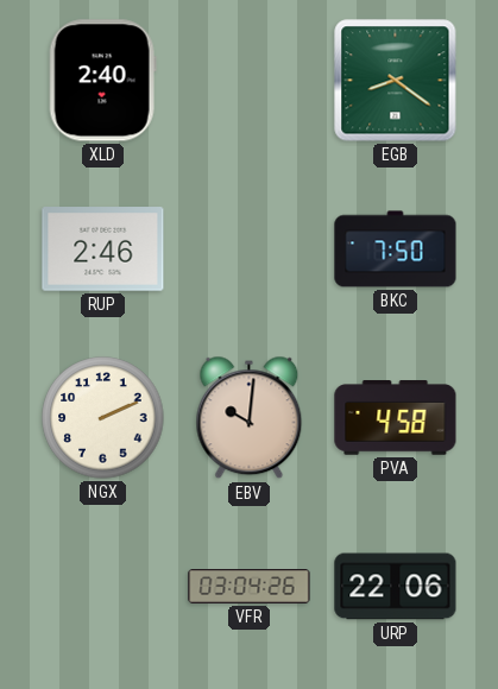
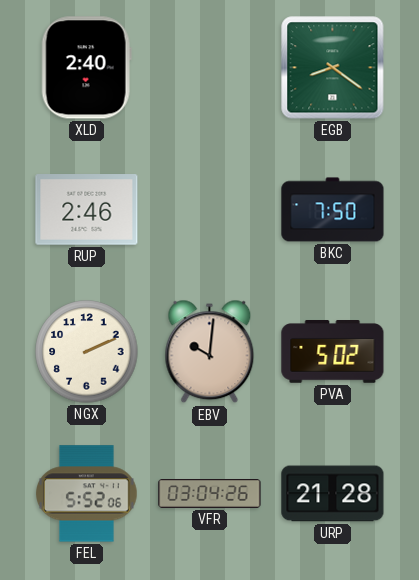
PVA: 4:58 -> 5:02
FEL: none -> 5:52
URP: 22:06 -> 21:28
